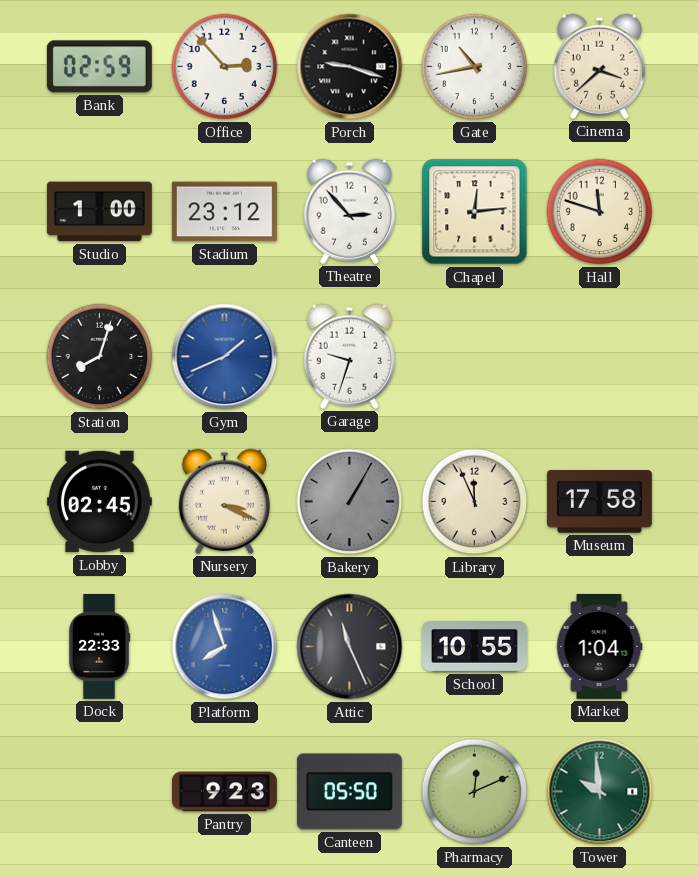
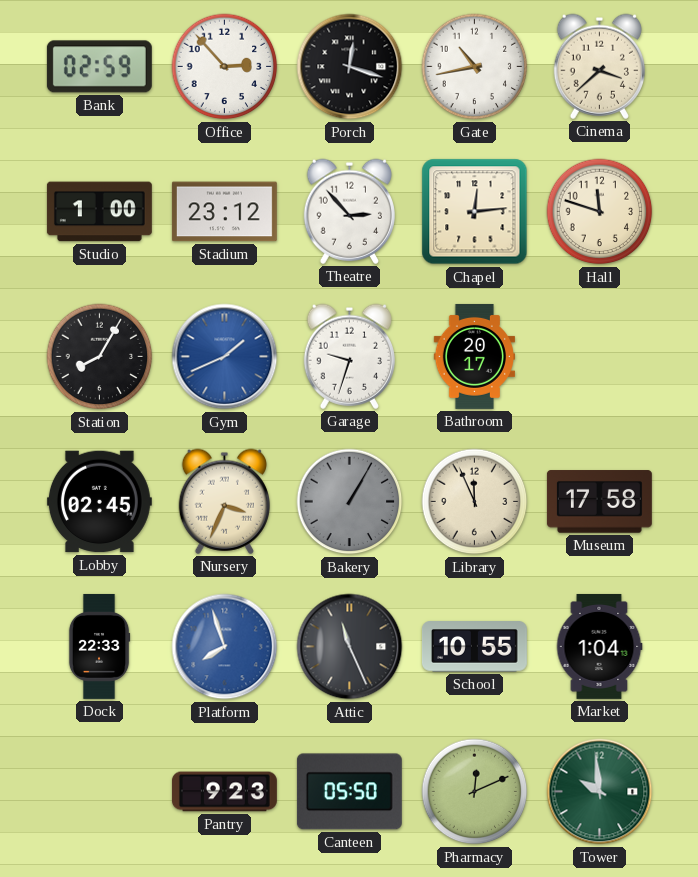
Porch: 9:18 -> 12:18
Station: 8:03 -> 8:05
Bathroom: none -> 20:17
Nursery: 3:19 -> 3:34
